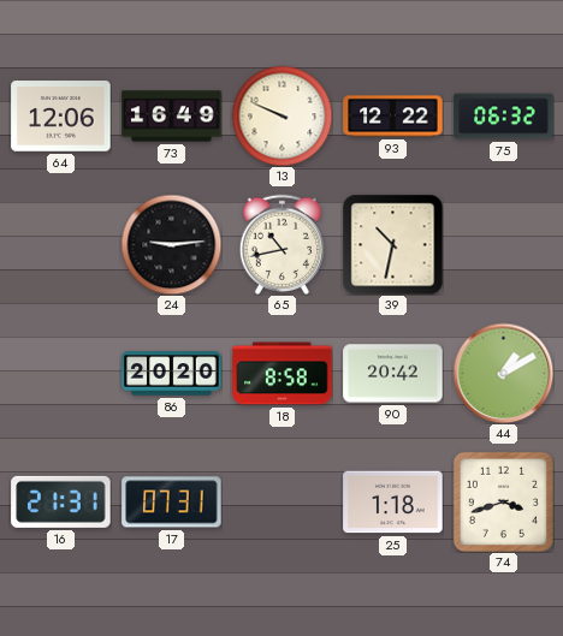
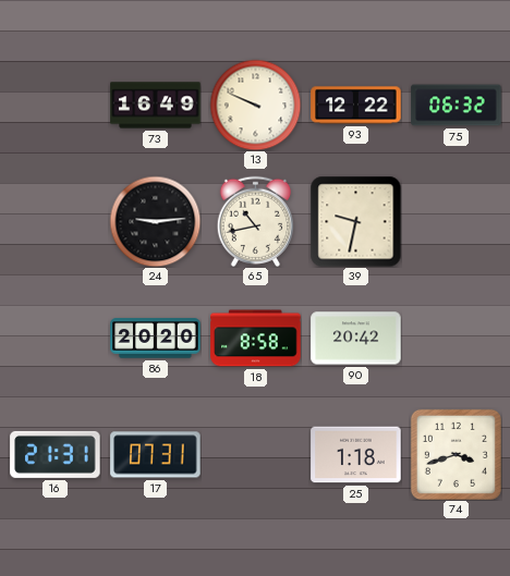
64: 12:06 -> none
39: 10:32 -> 9:32
44: 1:10 -> none
